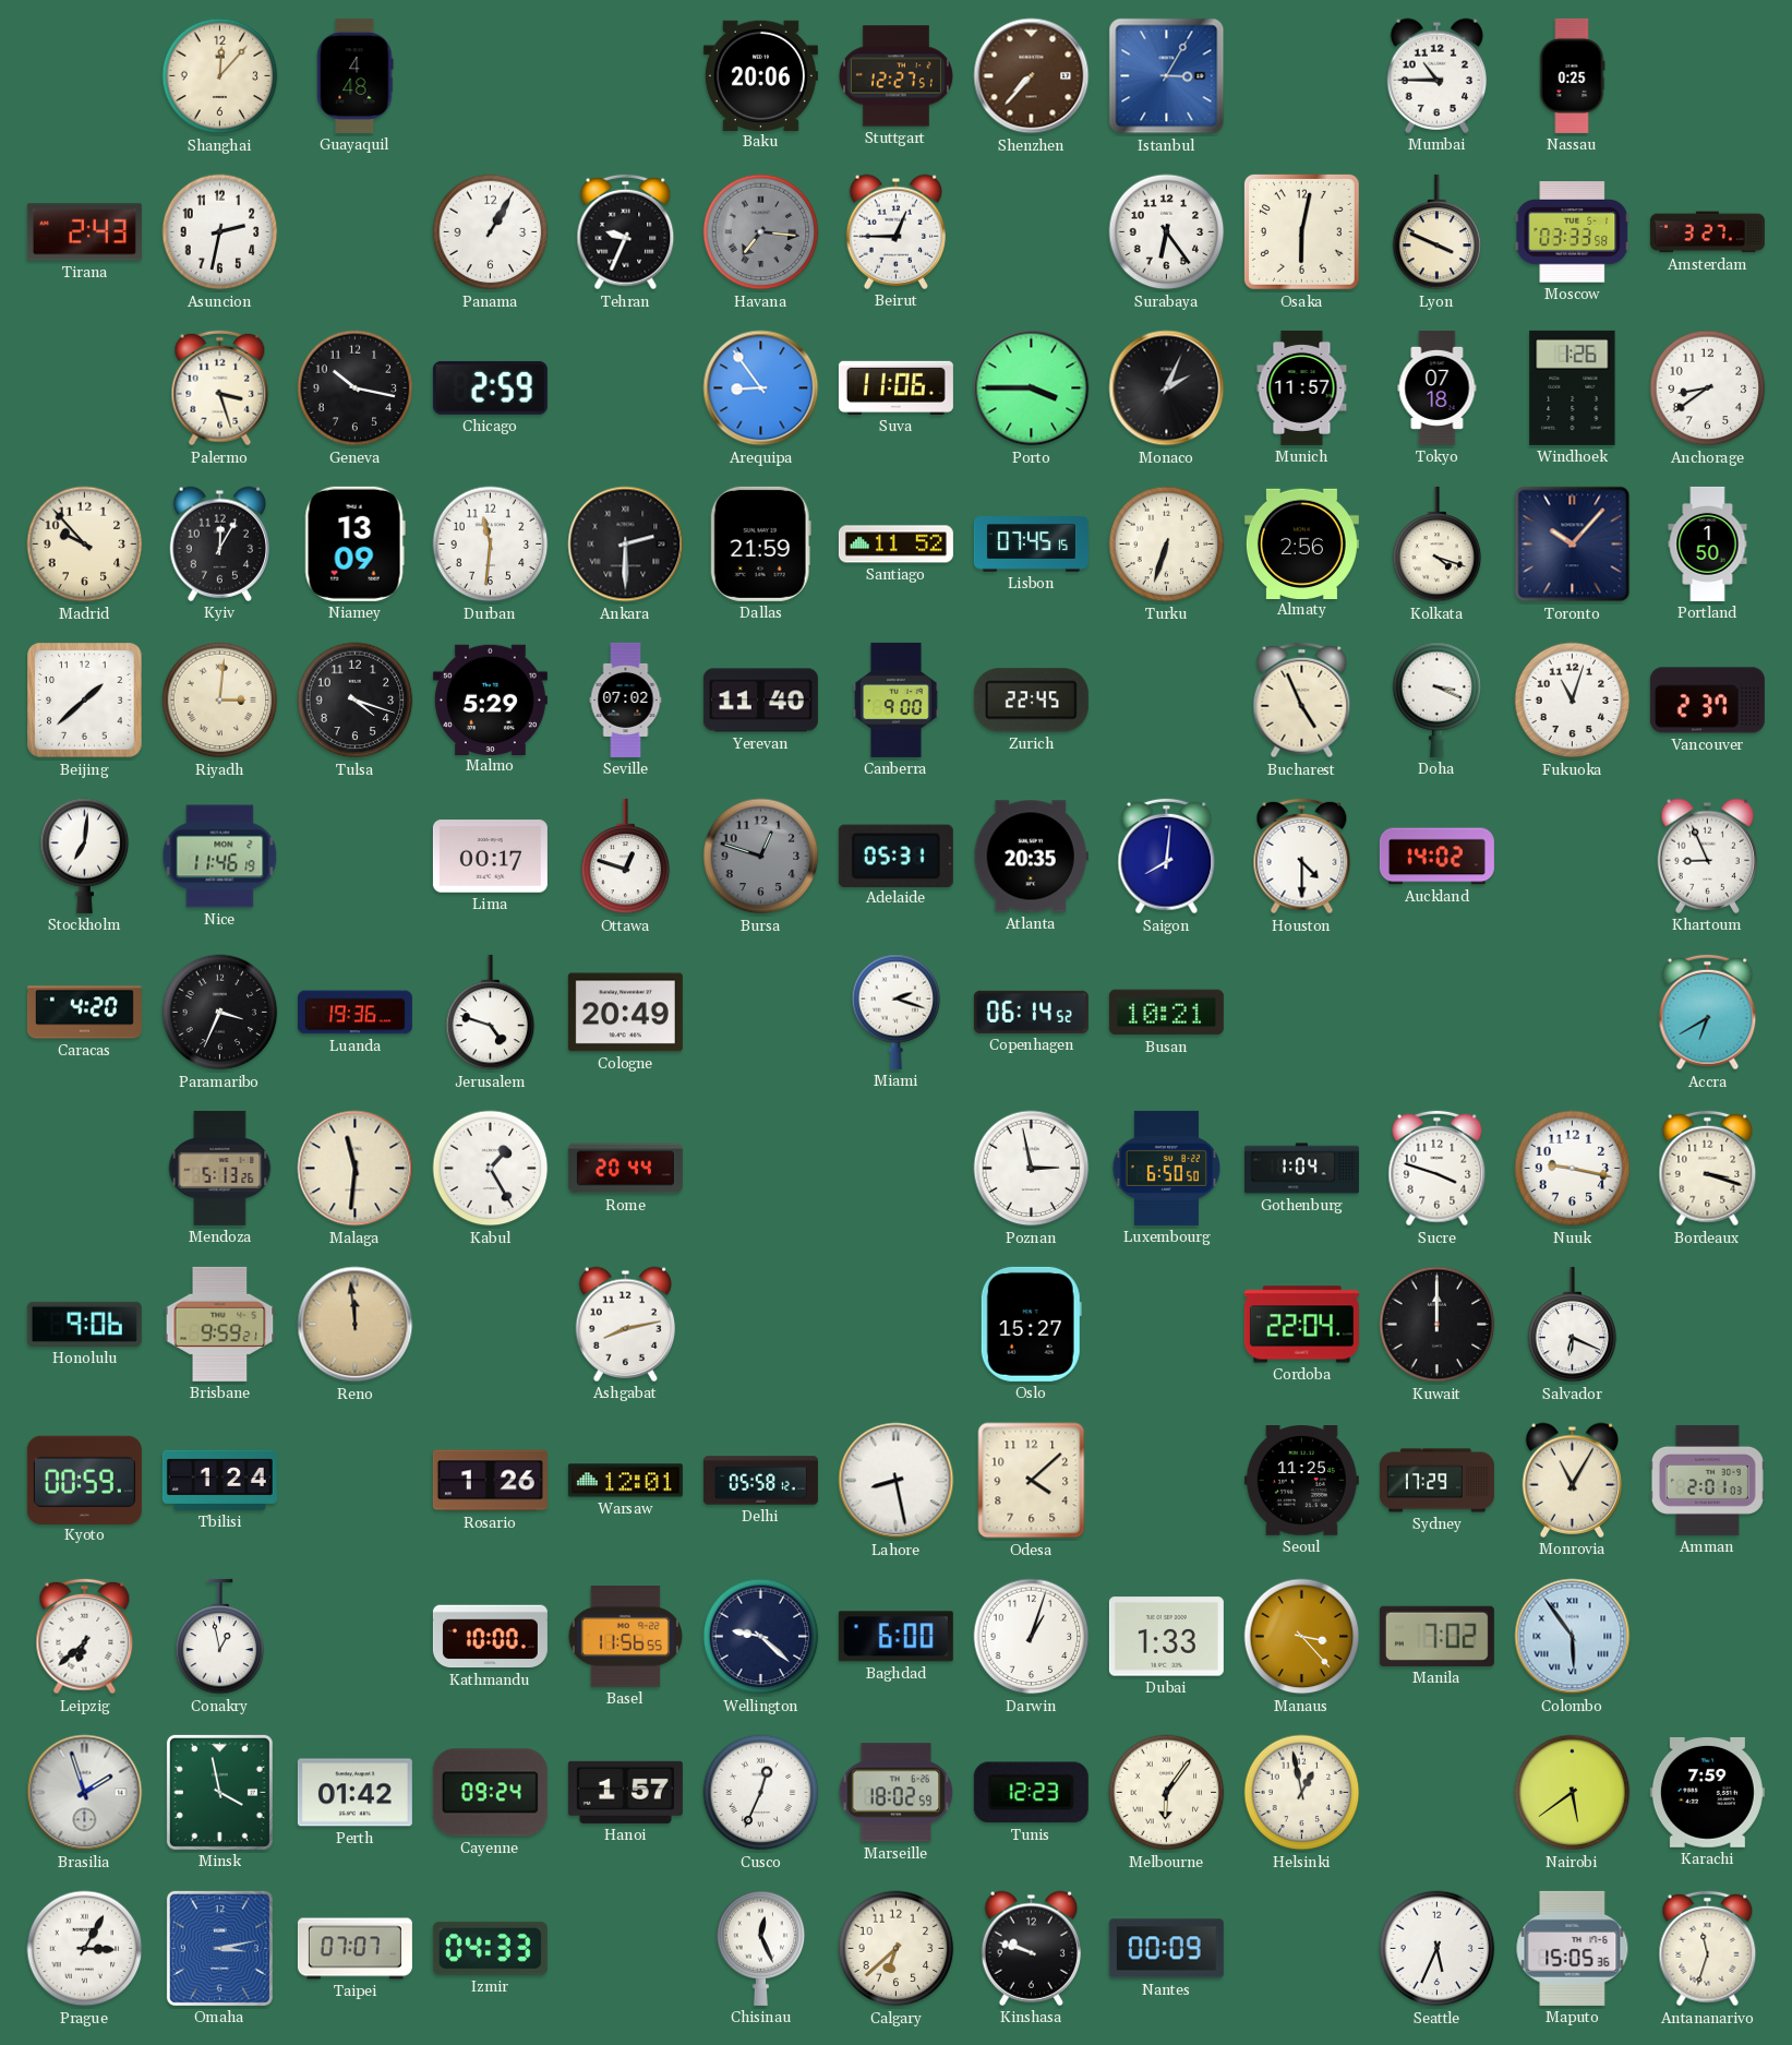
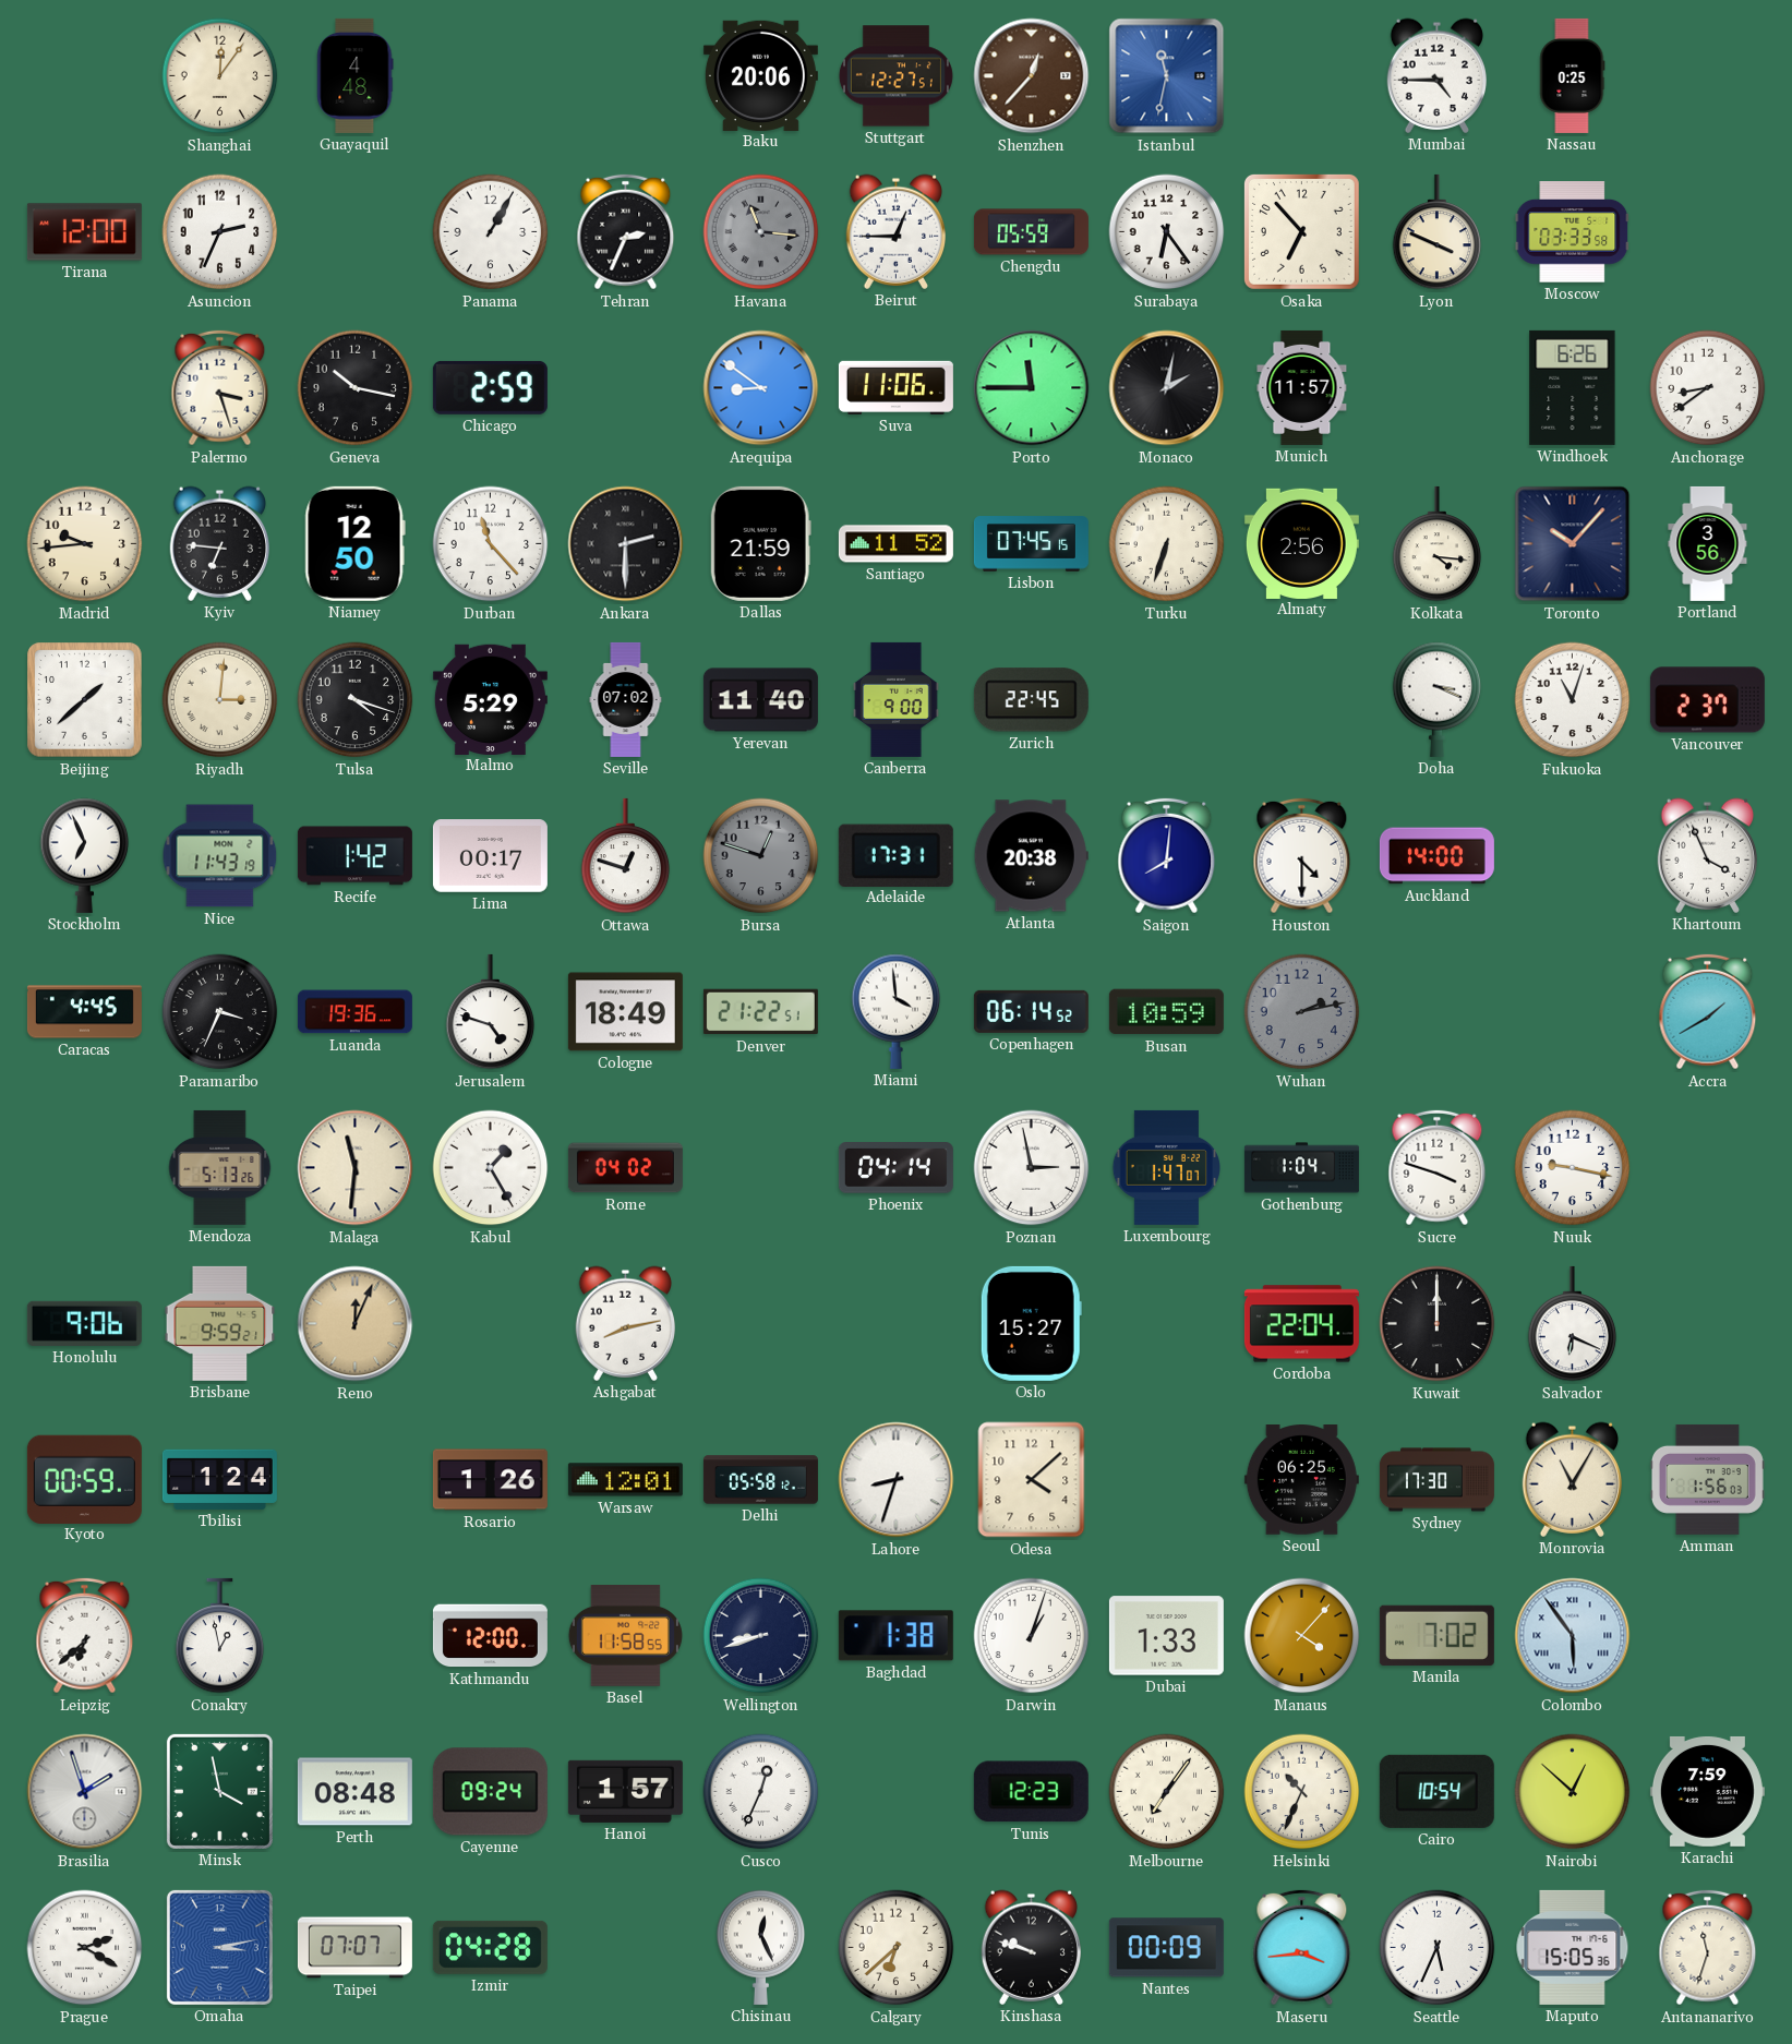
Shanghai: 12:07 -> 12:06
Shenzhen: 7:37 -> 12:37
Istanbul: 3:05 -> 11:32
Mumbai: 10:45 -> 4:45
Tirana: 2:43 -> 12:00
Asuncion: 2:32 -> 2:34
Tehran: 9:34 -> 2:34
Havana: 7:16 -> 11:16
Chengdu: none -> 05:59
Osaka: 6:02 -> 6:53
Amsterdam: 3:27 -> none
Arequipa: 8:54 -> 8:51
Porto: 3:45 -> 11:45
Monaco: 2:04 -> 2:02
Tokyo: 07:18 -> none
Windhoek: 1:26 -> 6:26
Madrid: 9:53 -> 9:44
Kyiv: 12:05 -> 6:46
Niamey: 13:09 -> 12:50
Durban: 11:31 -> 11:23
Kolkata: 4:18 -> 4:16
Portland: 1:50 -> 3:56
Bucharest: 4:56 -> none
Stockholm: 7:01 -> 6:56
Nice: 11:46 -> 11:43
Recife: none -> 1:42
Adelaide: 05:31 -> 17:31
Atlanta: 20:35 -> 20:38
Auckland: 14:02 -> 14:00
Khartoum: 8:56 -> 3:56
Caracas: 4:20 -> 4:45
Cologne: 20:49 -> 18:49
Denver: none -> 21:22
Miami: 2:18 -> 3:59
Busan: 10:21 -> 10:59
Wuhan: none -> 2:13
Accra: 6:40 -> 1:40
Rome: 20:44 -> 04:02
Phoenix: none -> 04:14
Luxembourg: 6:50 -> 1:47
Bordeaux: 3:18 -> none
Reno: 11:59 -> 12:04
Lahore: 8:28 -> 8:33
Seoul: 11:25 -> 06:25
Sydney: 17:29 -> 17:30
Amman: 2:01 -> 1:56
Kathmandu: 10:00 -> 12:00
Basel: 11:56 -> 11:58
Wellington: 9:22 -> 8:42
Baghdad: 6:00 -> 1:38
Manaus: 3:23 -> 4:07
Perth: 01:42 -> 08:48
Marseille: 18:02 -> none
Melbourne: 6:06 -> 7:06
Helsinki: 12:58 -> 10:34
Cairo: none -> 10:54
Nairobi: 5:39 -> 12:52
Prague: 3:05 -> 2:20
Izmir: 04:33 -> 04:28
Maseru: none -> 3:44
